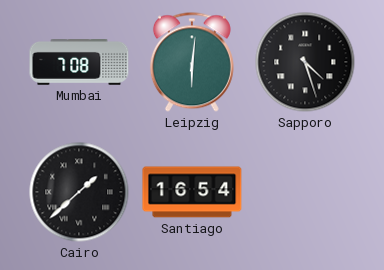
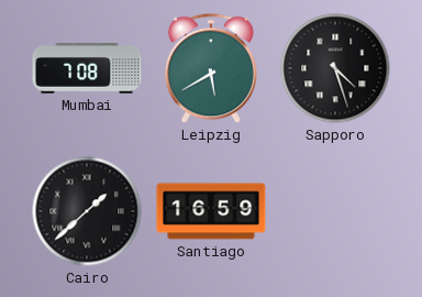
Leipzig: 6:01 -> 5:40
Santiago: 16:54 -> 16:59
